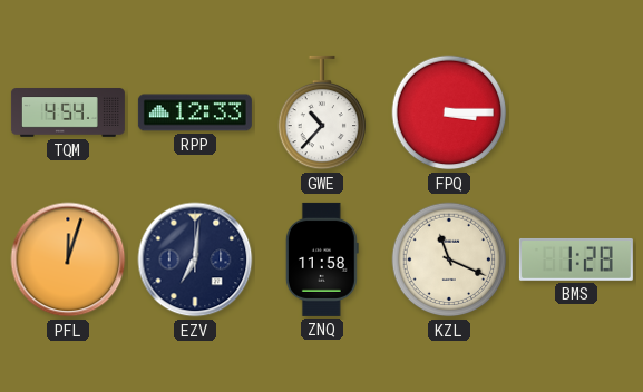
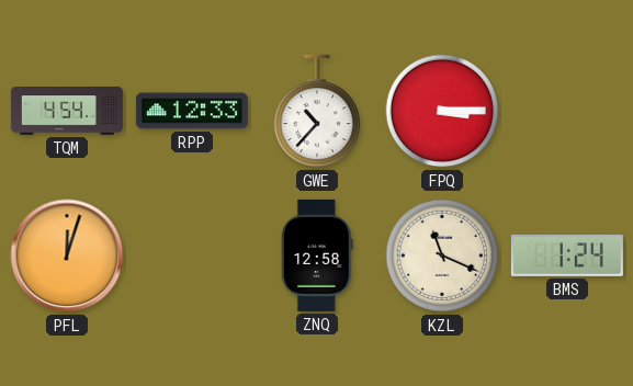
EZV: 7:01 -> none
ZNQ: 11:58 -> 12:58
BMS: 1:28 -> 1:24
